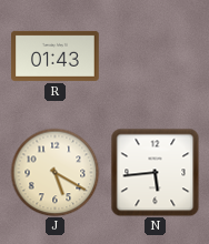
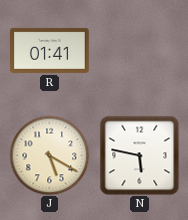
R: 01:43 -> 01:41
N: 5:44 -> 5:47
